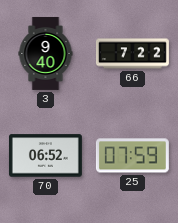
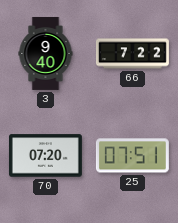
70: 06:52 -> 07:20
25: 07:59 -> 07:51
